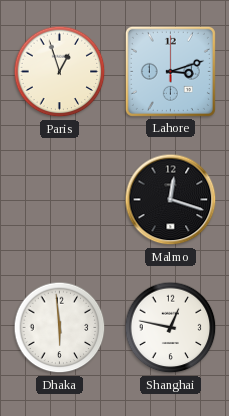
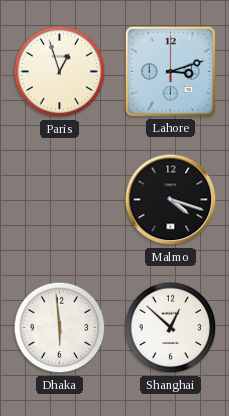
Malmo: 12:18 -> 4:18
Shanghai: 12:47 -> 12:52
